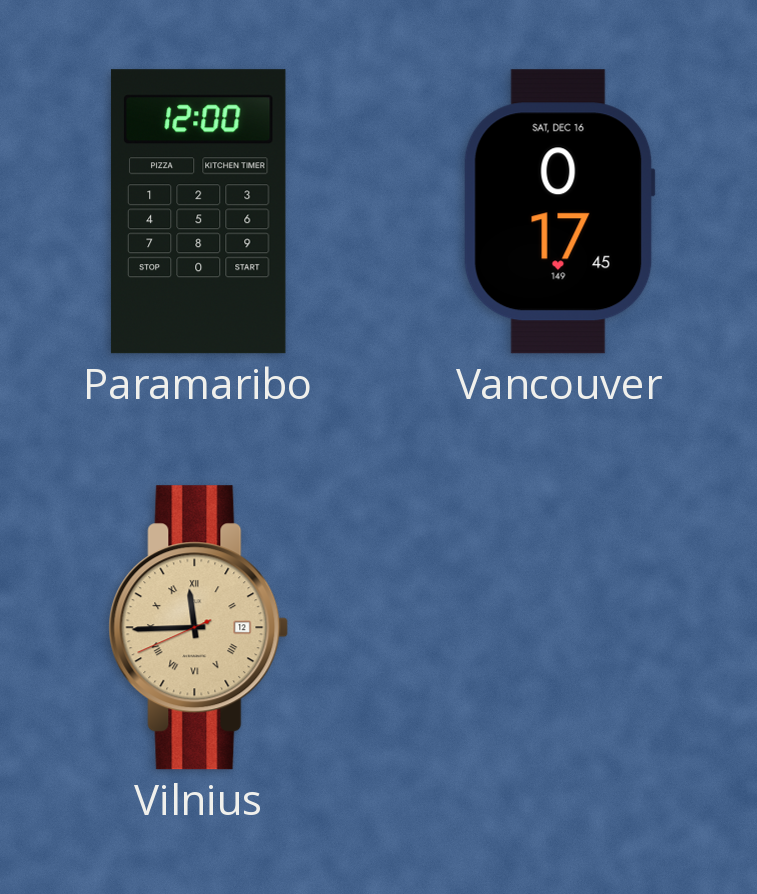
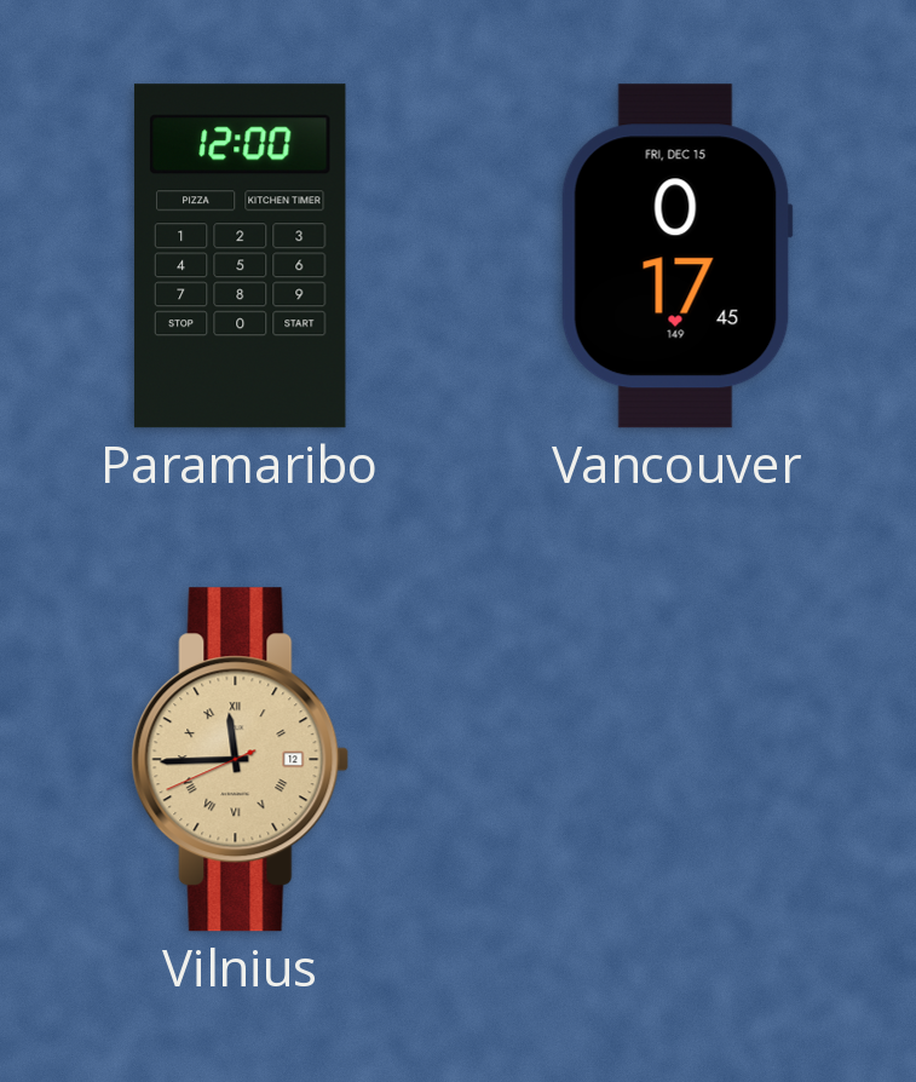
Vancouver date: SAT, DEC 16 -> FRI, DEC 15
